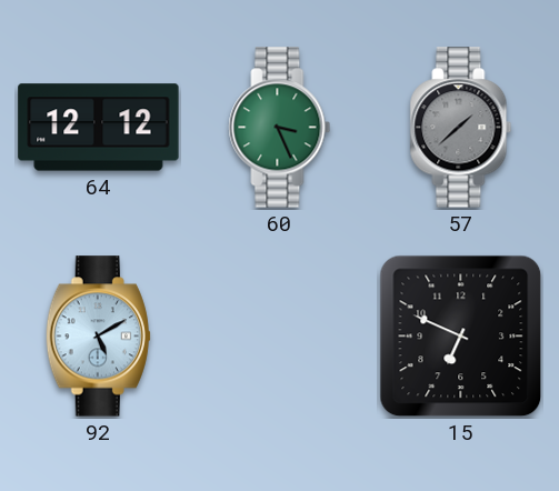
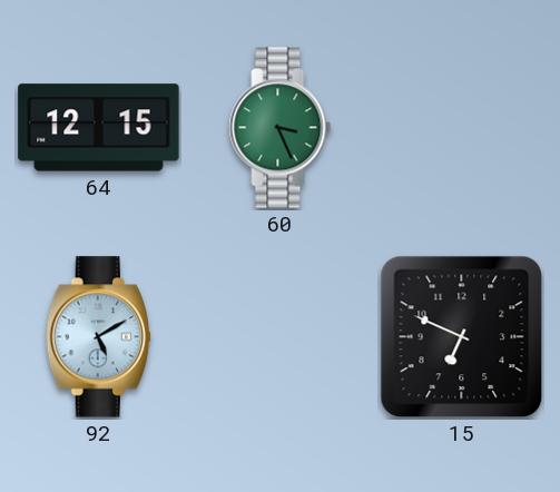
64: 12:12 -> 12:15
57: 1:38 -> none
